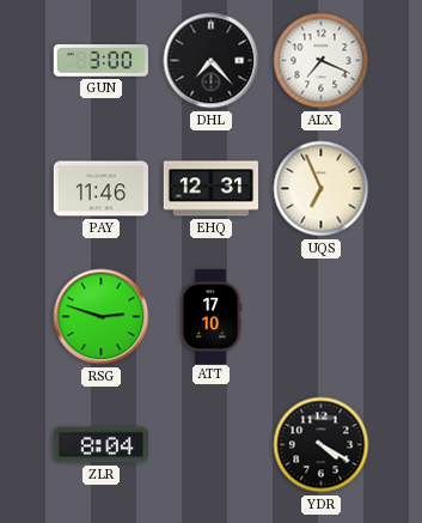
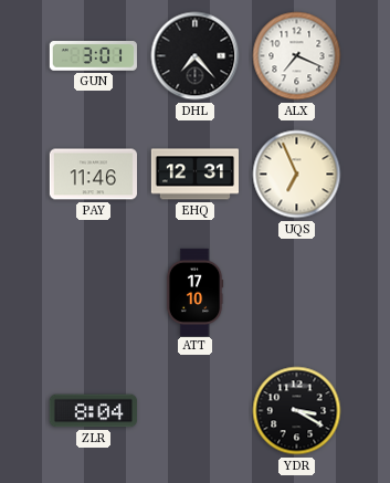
GUN: 3:00 -> 3:01
RSG: 2:48 -> none
YDR: 4:20 -> 3:20
